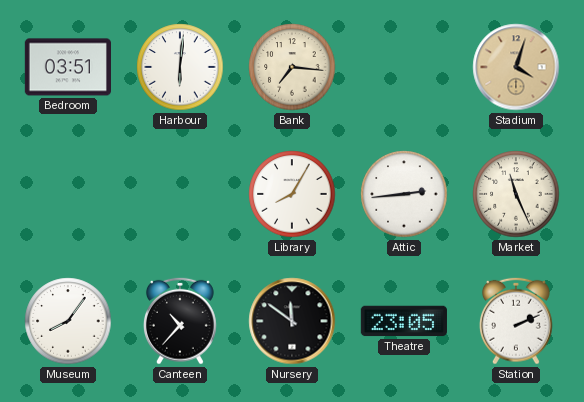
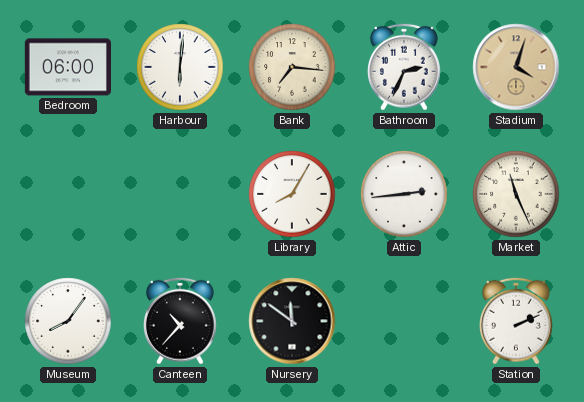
Bedroom: 03:51 -> 06:00
Bathroom: none -> 2:34
Theatre: 23:05 -> none
